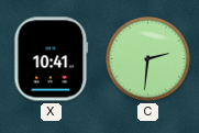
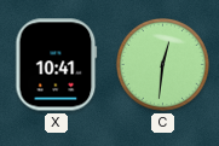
C: 2:31 -> 12:31
